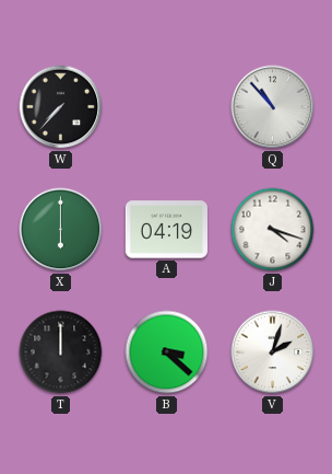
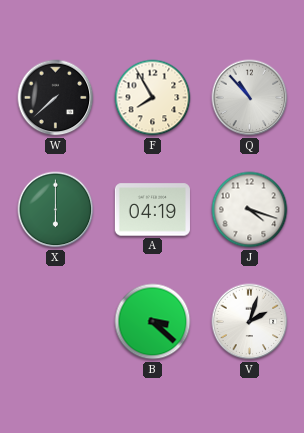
W: 7:37 -> 7:38
F: none -> 7:55
T: 12:00 -> none
